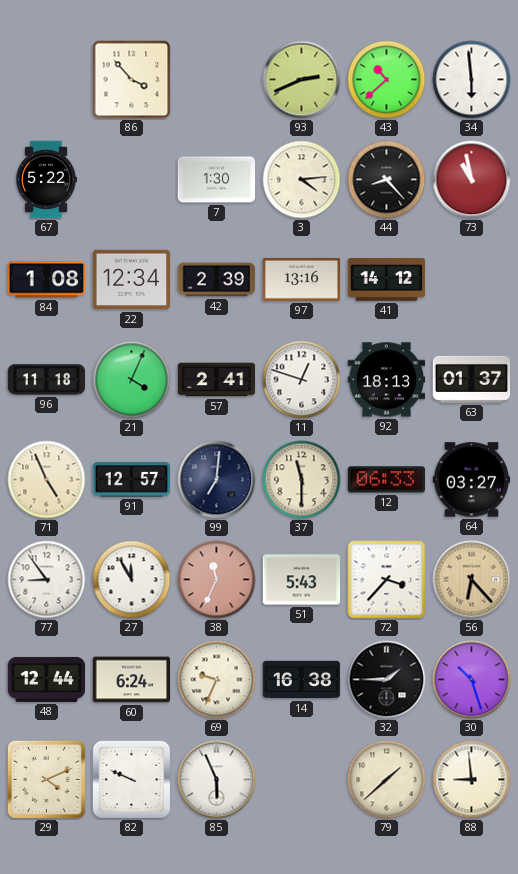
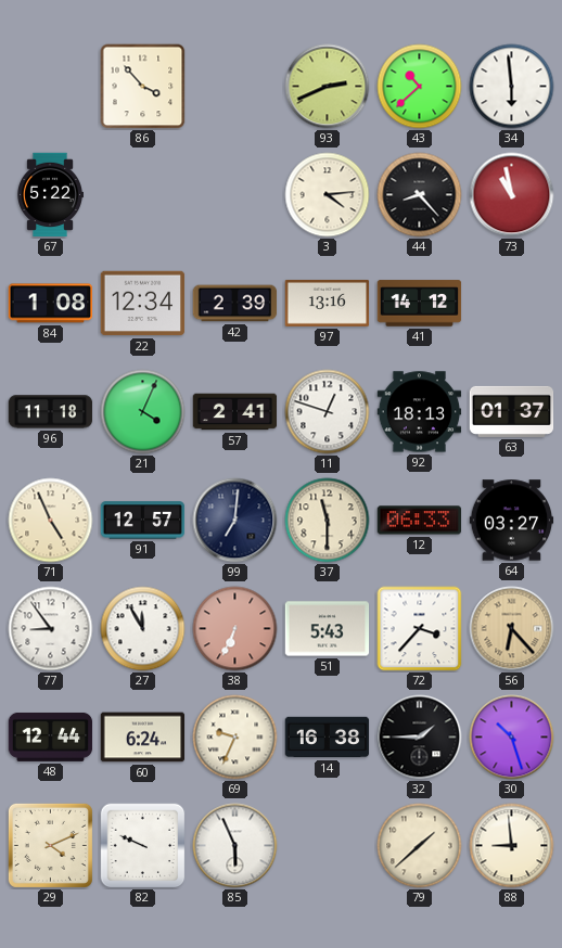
7: 1:30 -> none
38: 11:34 -> 6:34
